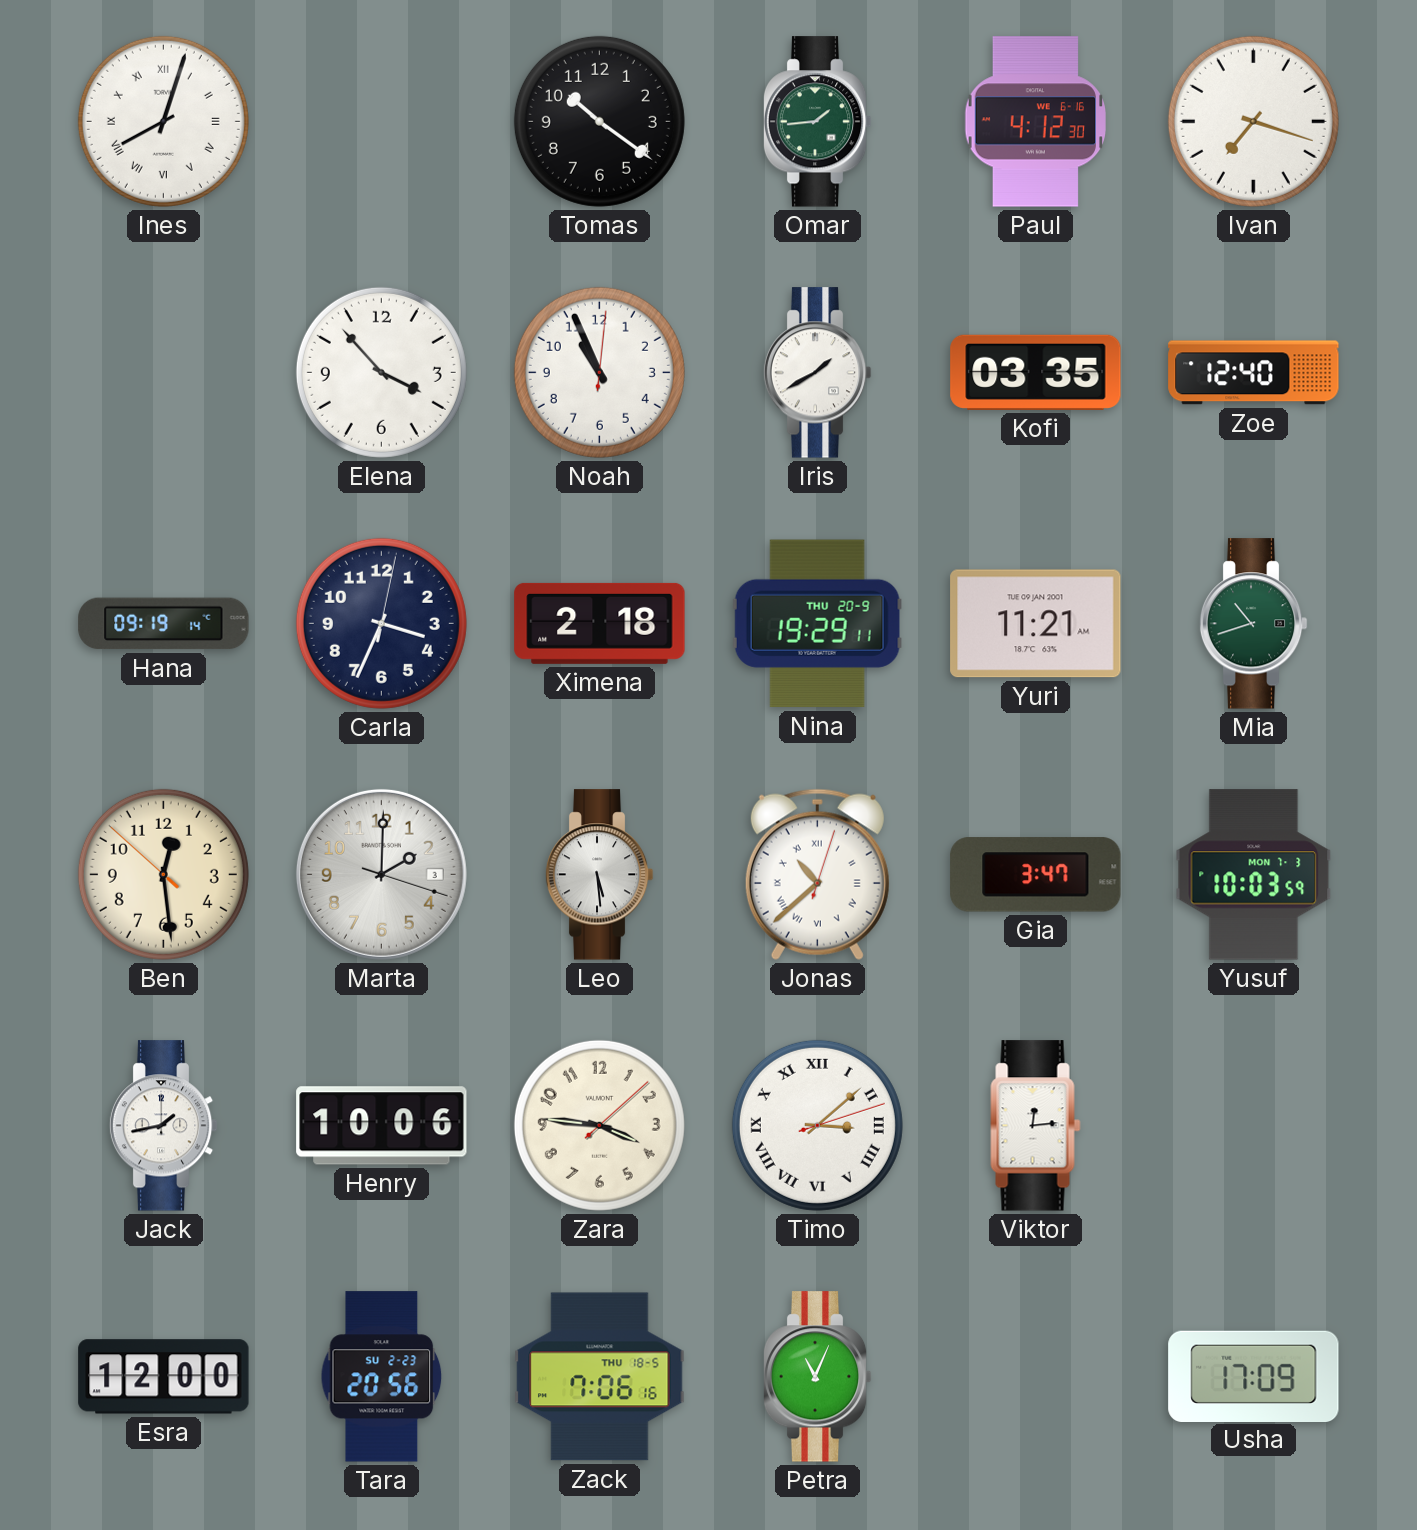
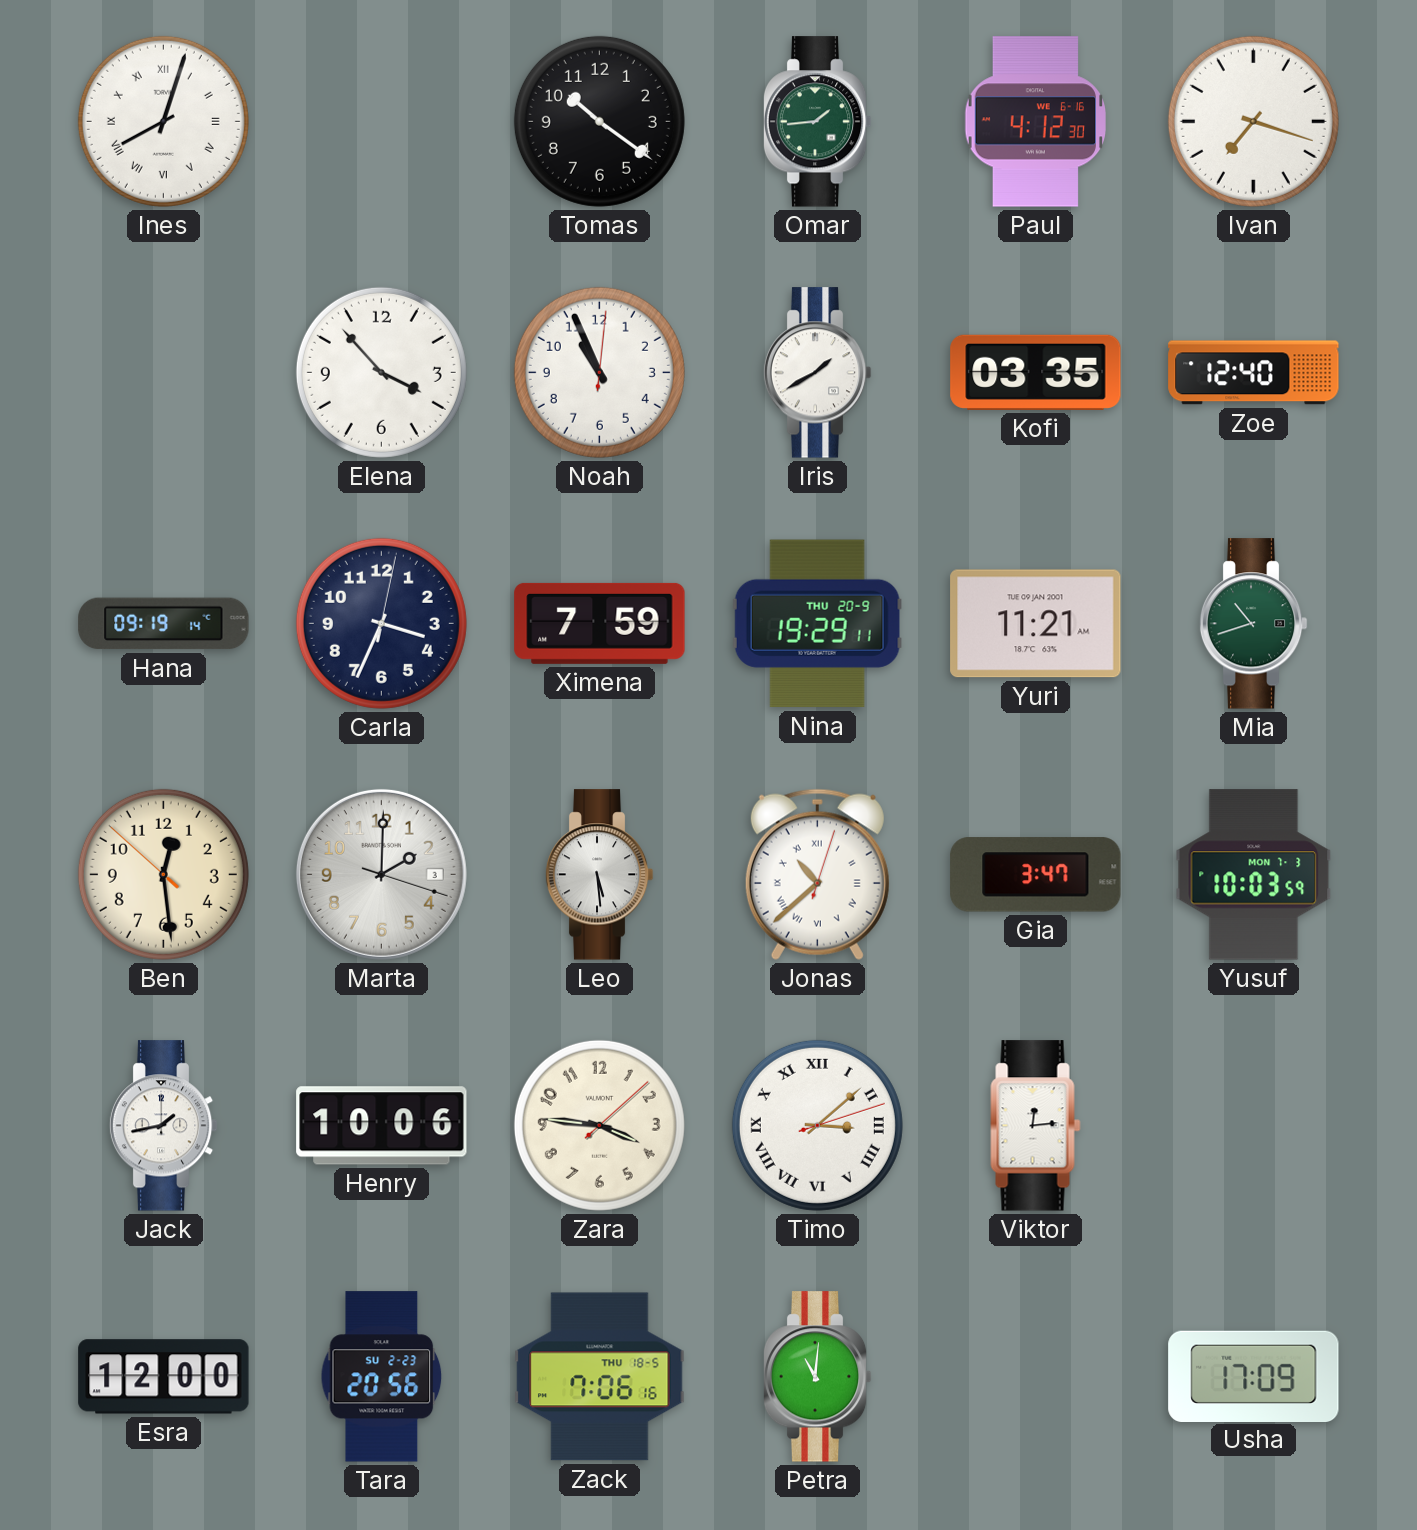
Ximena: 2:18 -> 7:59
Petra: 11:04 -> 11:01
